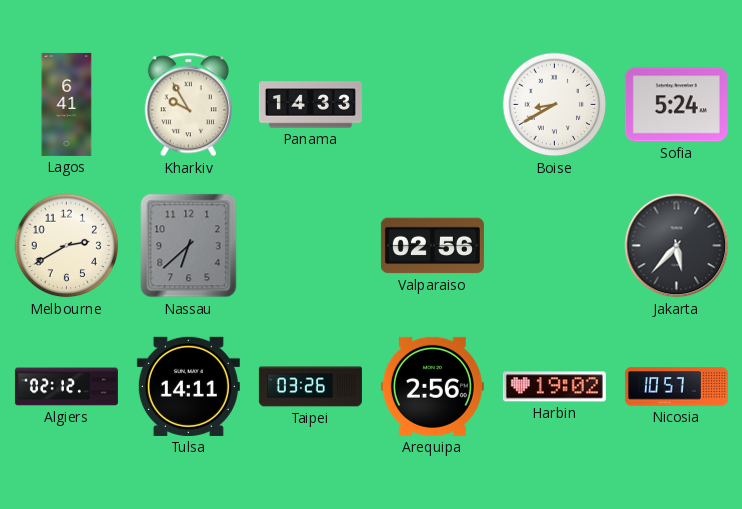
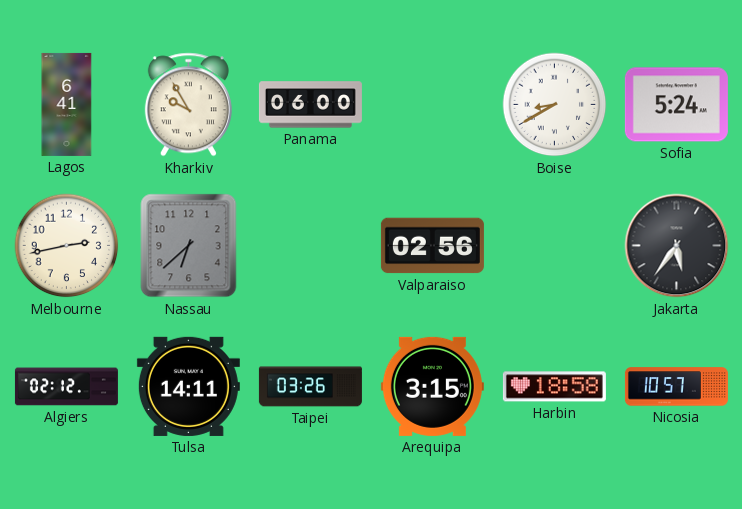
Panama: 14:33 -> 06:00
Melbourne: 2:40 -> 2:43
Jakarta: 5:37 -> 5:36
Arequipa: 2:56 -> 3:15
Harbin: 19:02 -> 18:58
